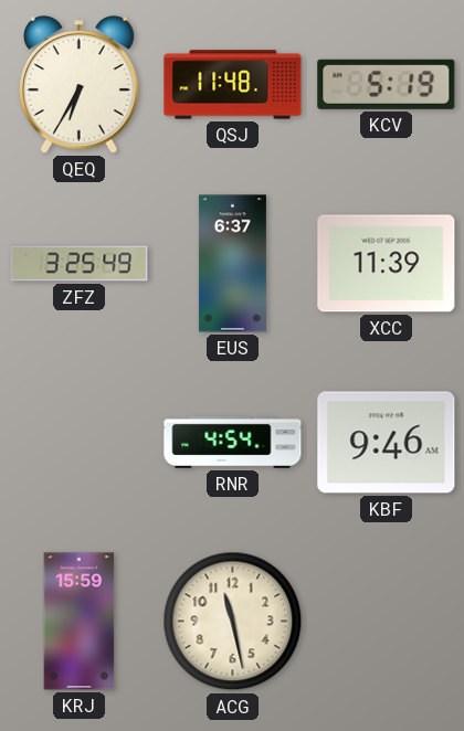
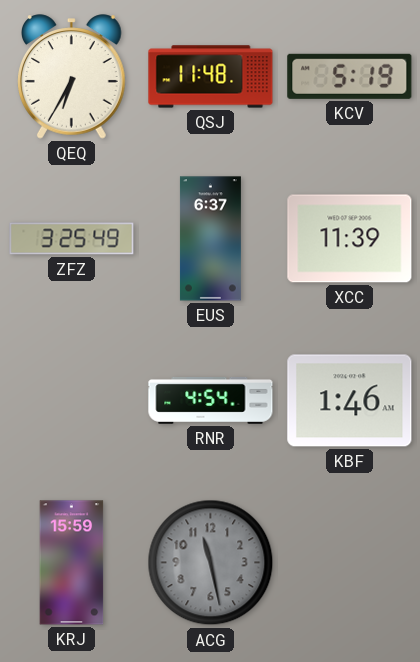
KBF: 9:46 -> 1:46
ACG dial: cream -> grey
